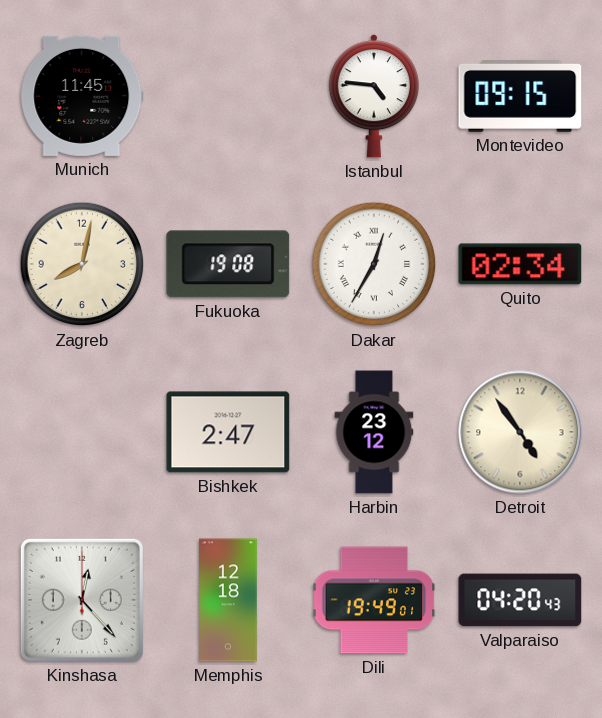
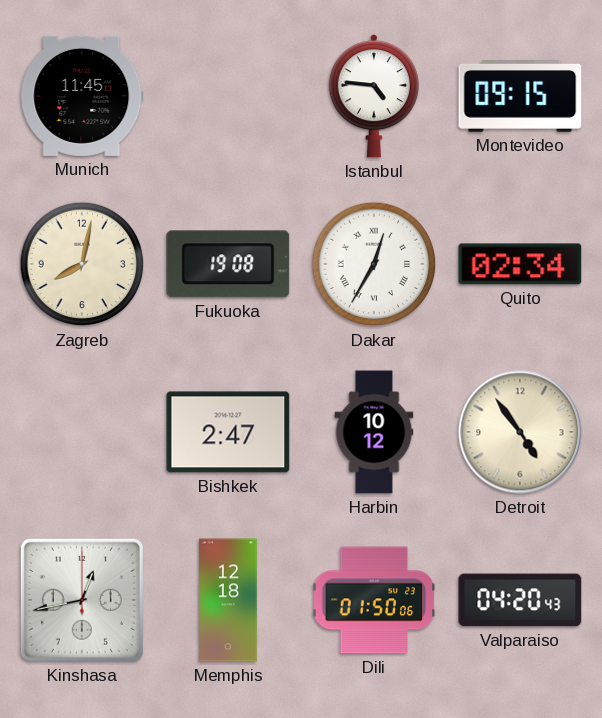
Harbin: 23:12 -> 10:12
Kinshasa: 12:23 -> 12:43
Dili: 19:49 -> 01:50
